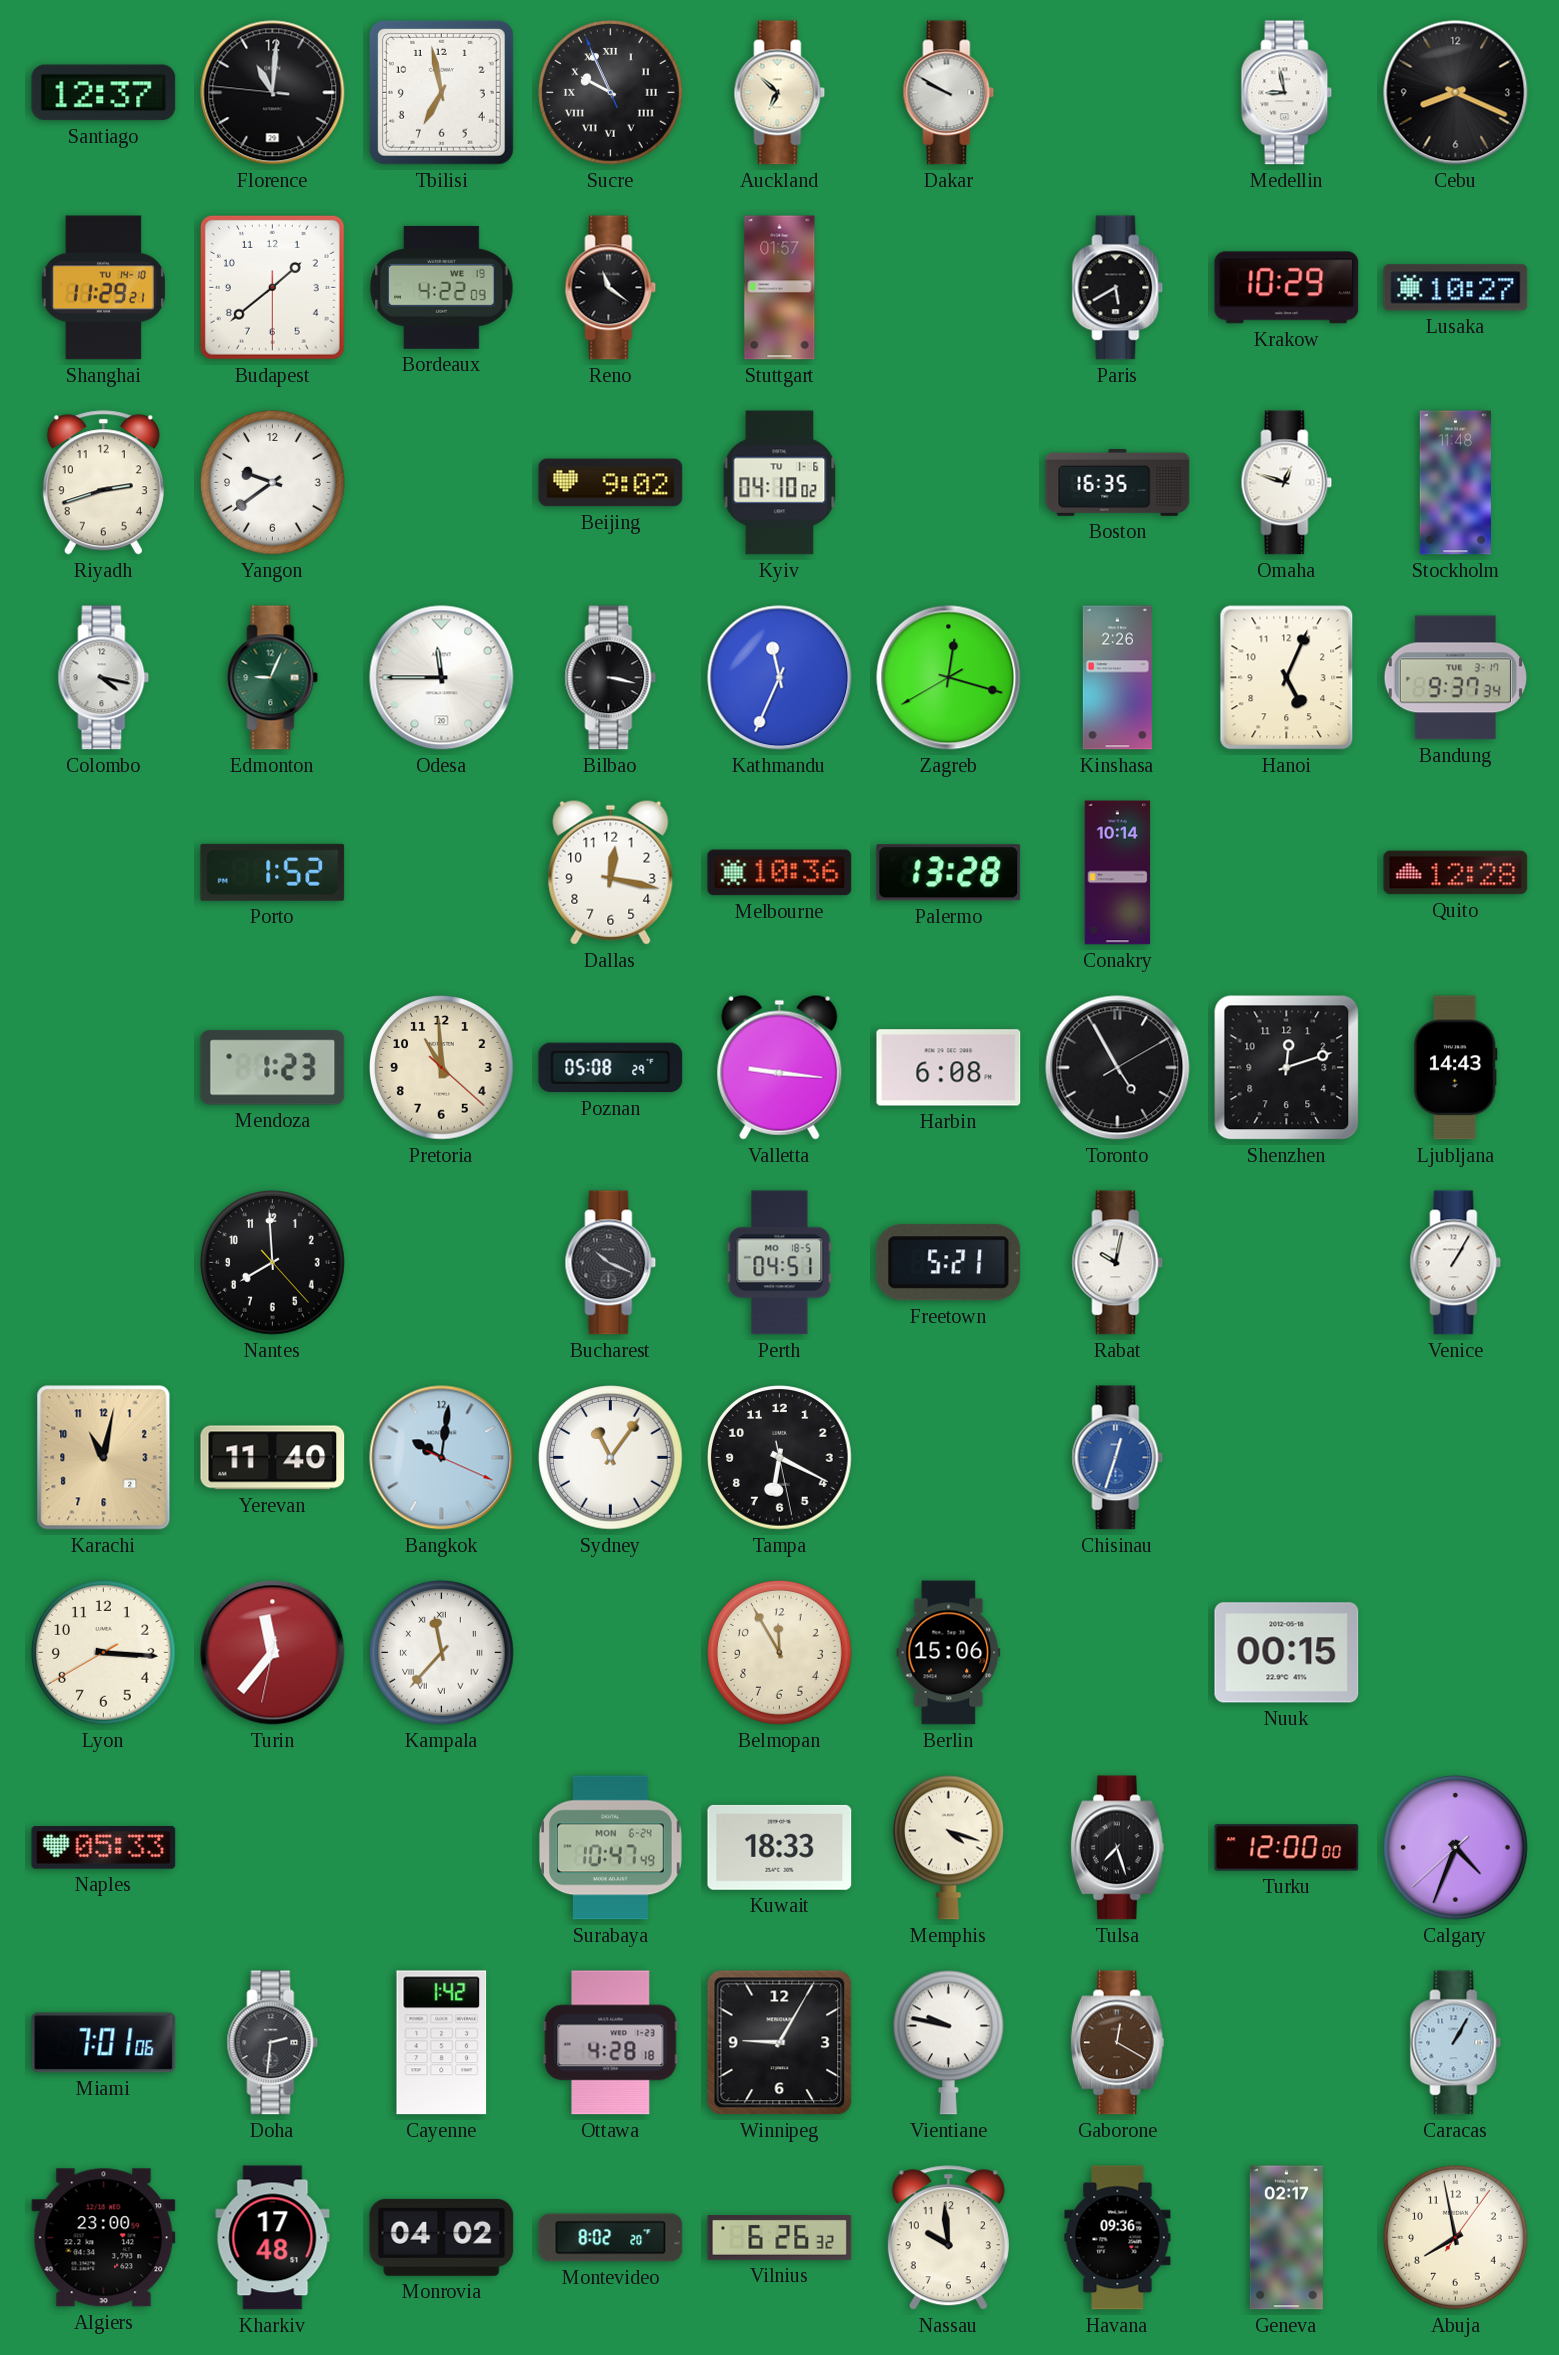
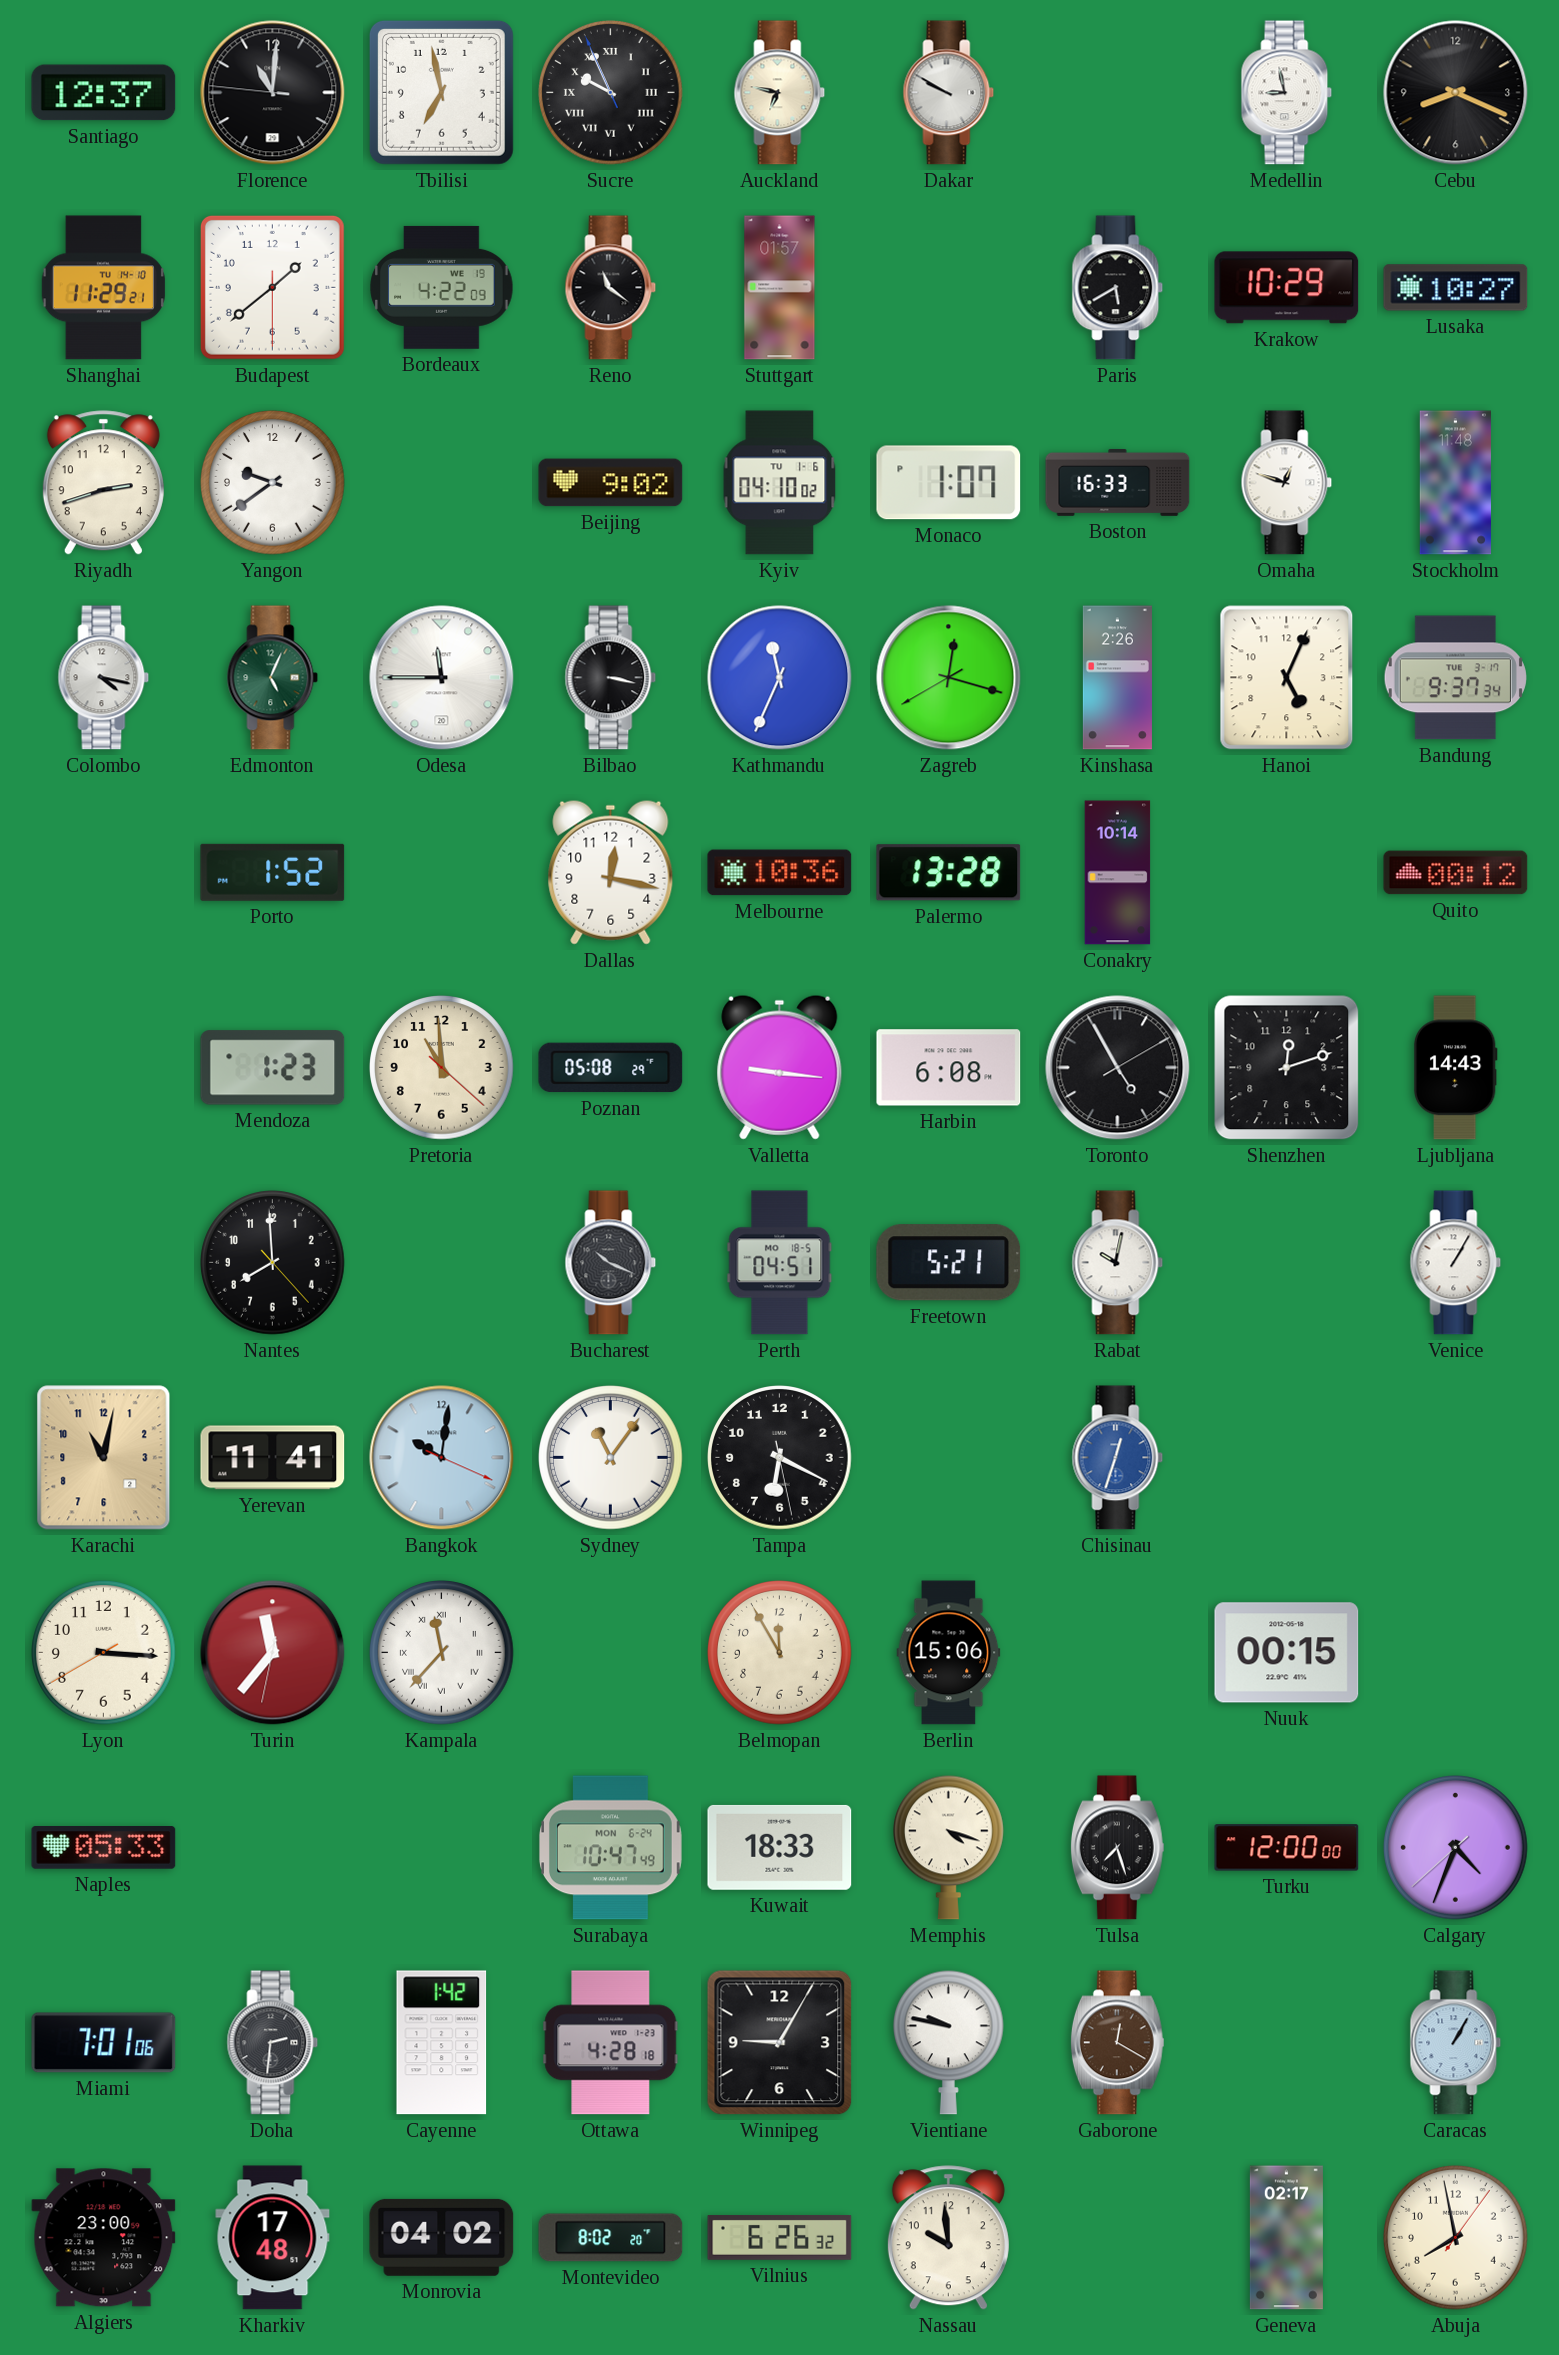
Auckland: 6:52 -> 6:47
Monaco: none -> 1:07
Boston: 16:35 -> 16:33
Edmonton: 9:04 -> 5:04
Quito: 12:28 -> 00:12
Yerevan: 11:40 -> 11:41
Havana: 09:36 -> none
